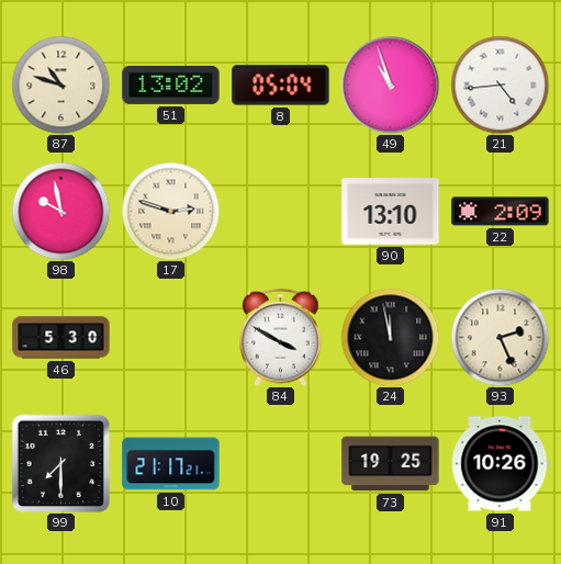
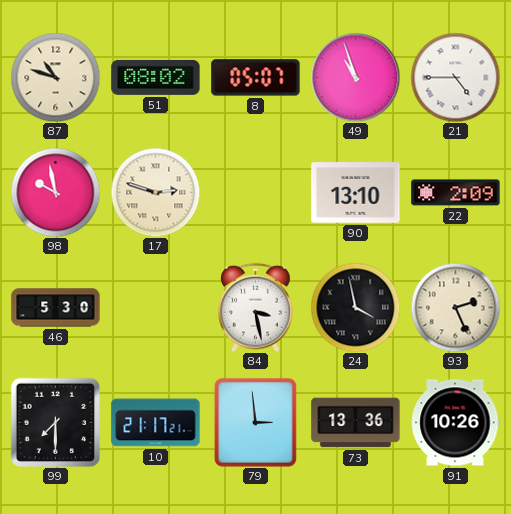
51: 13:02 -> 08:02
8: 05:04 -> 05:07
21: 4:44 -> 4:45
84: 3:50 -> 3:28
24: 11:58 -> 3:58
79: none -> 2:59
73: 19:25 -> 13:36
